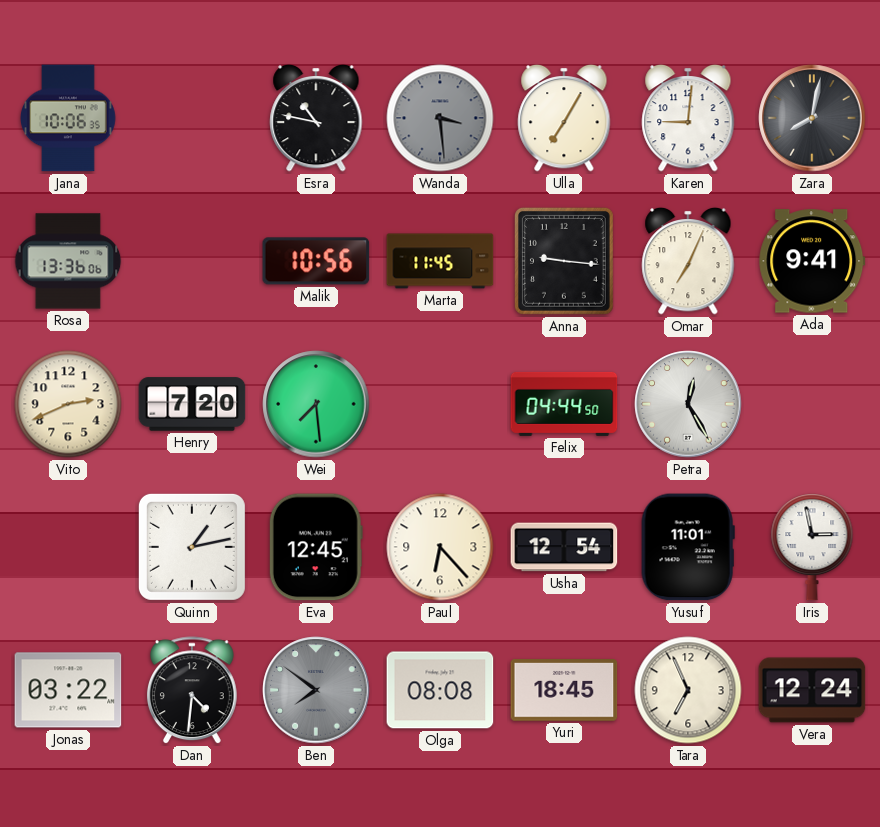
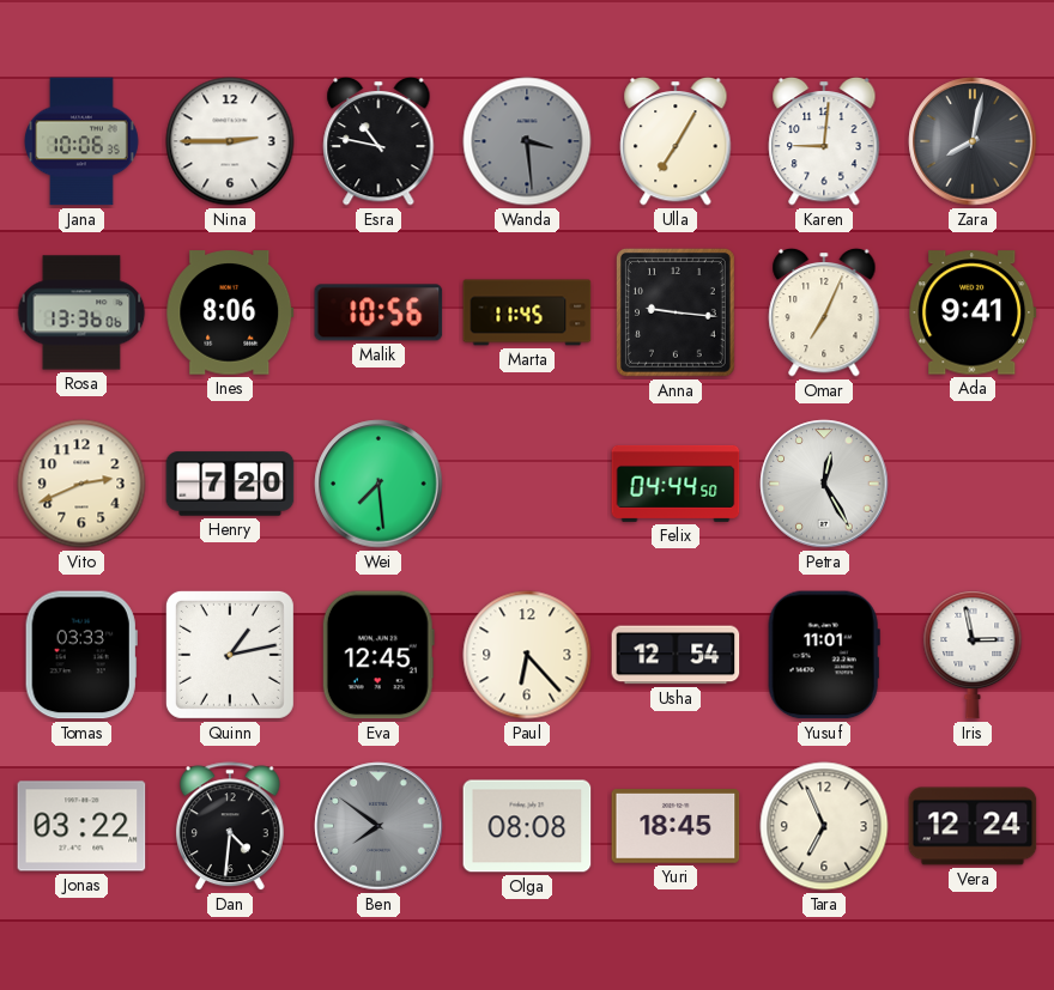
Nina: none -> 2:45
Ines: none -> 8:06
Tomas: none -> 03:33
